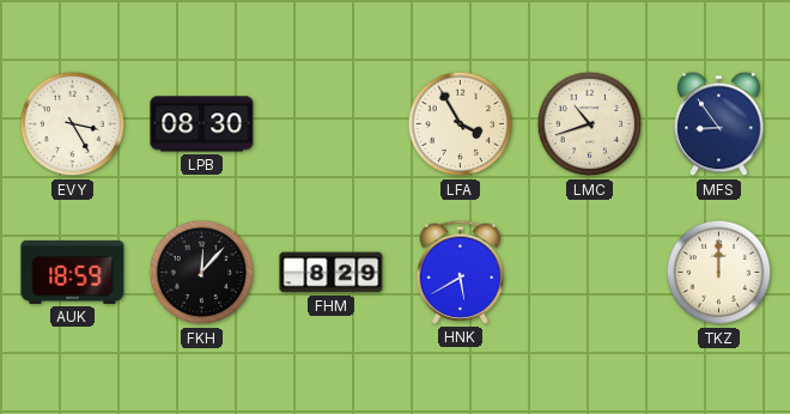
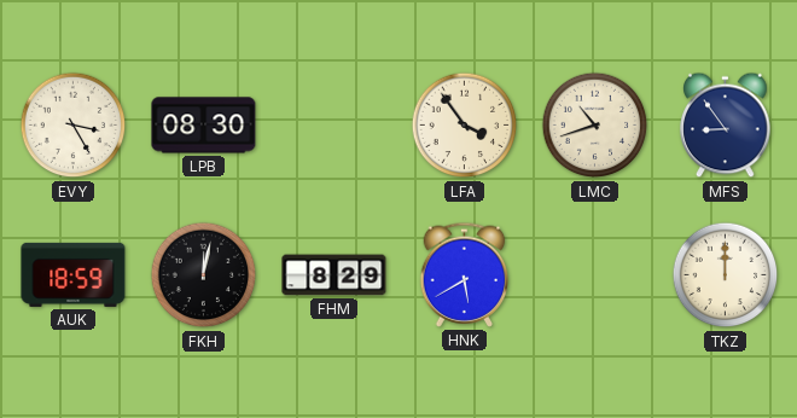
LFA: 3:55 -> 3:54
FKH: 12:07 -> 12:02
